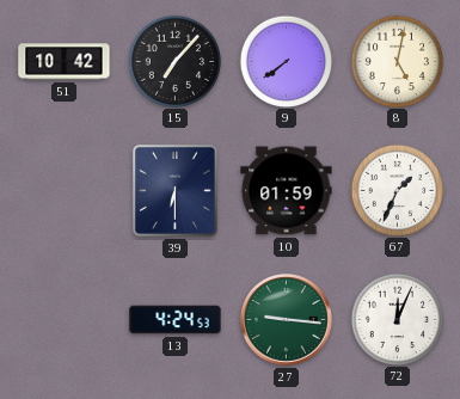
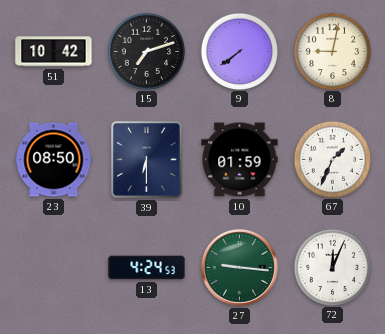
15: 7:07 -> 7:12
8: 5:02 -> 9:02
23: none -> 08:50
